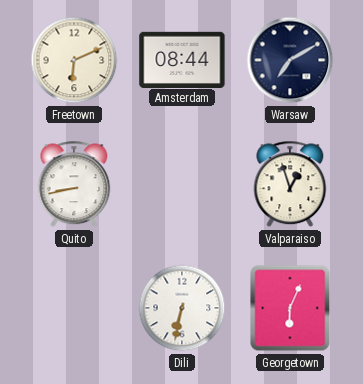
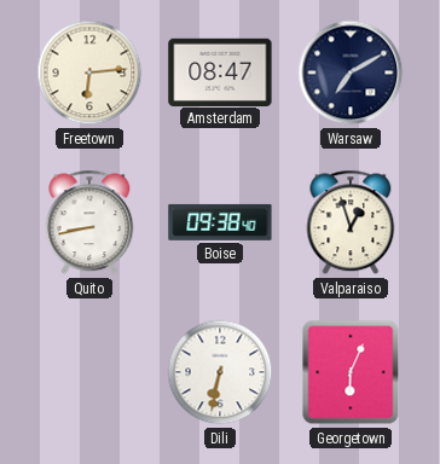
Freetown: 6:11 -> 6:14
Amsterdam: 08:44 -> 08:47
Boise: none -> 09:38
